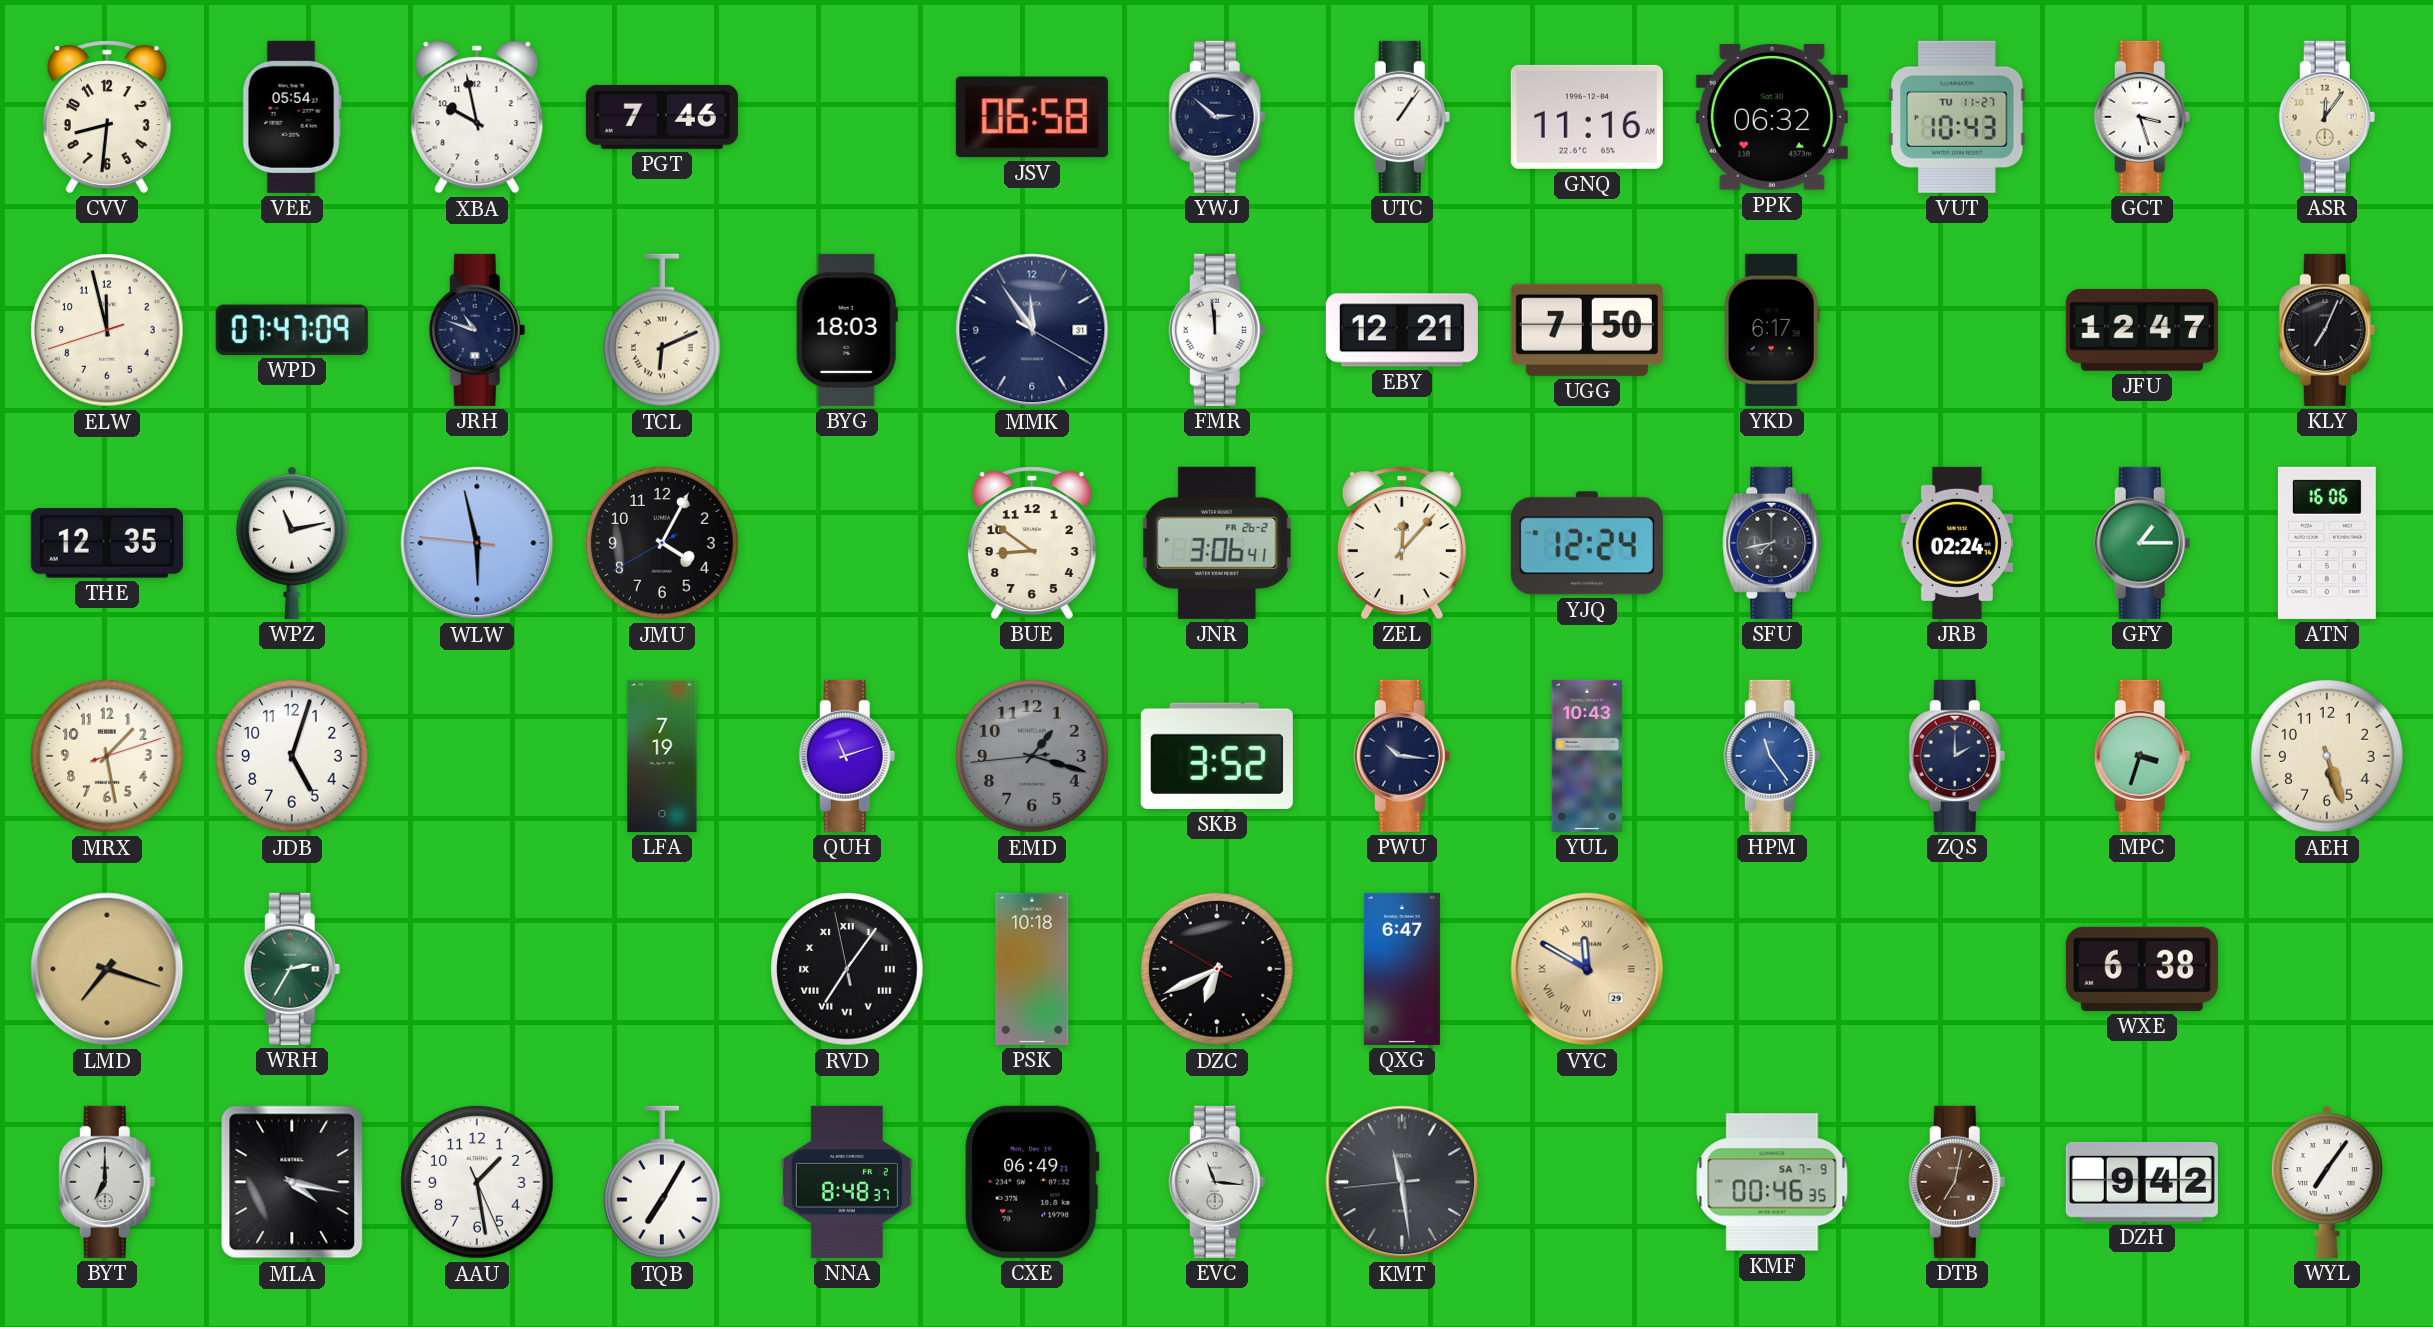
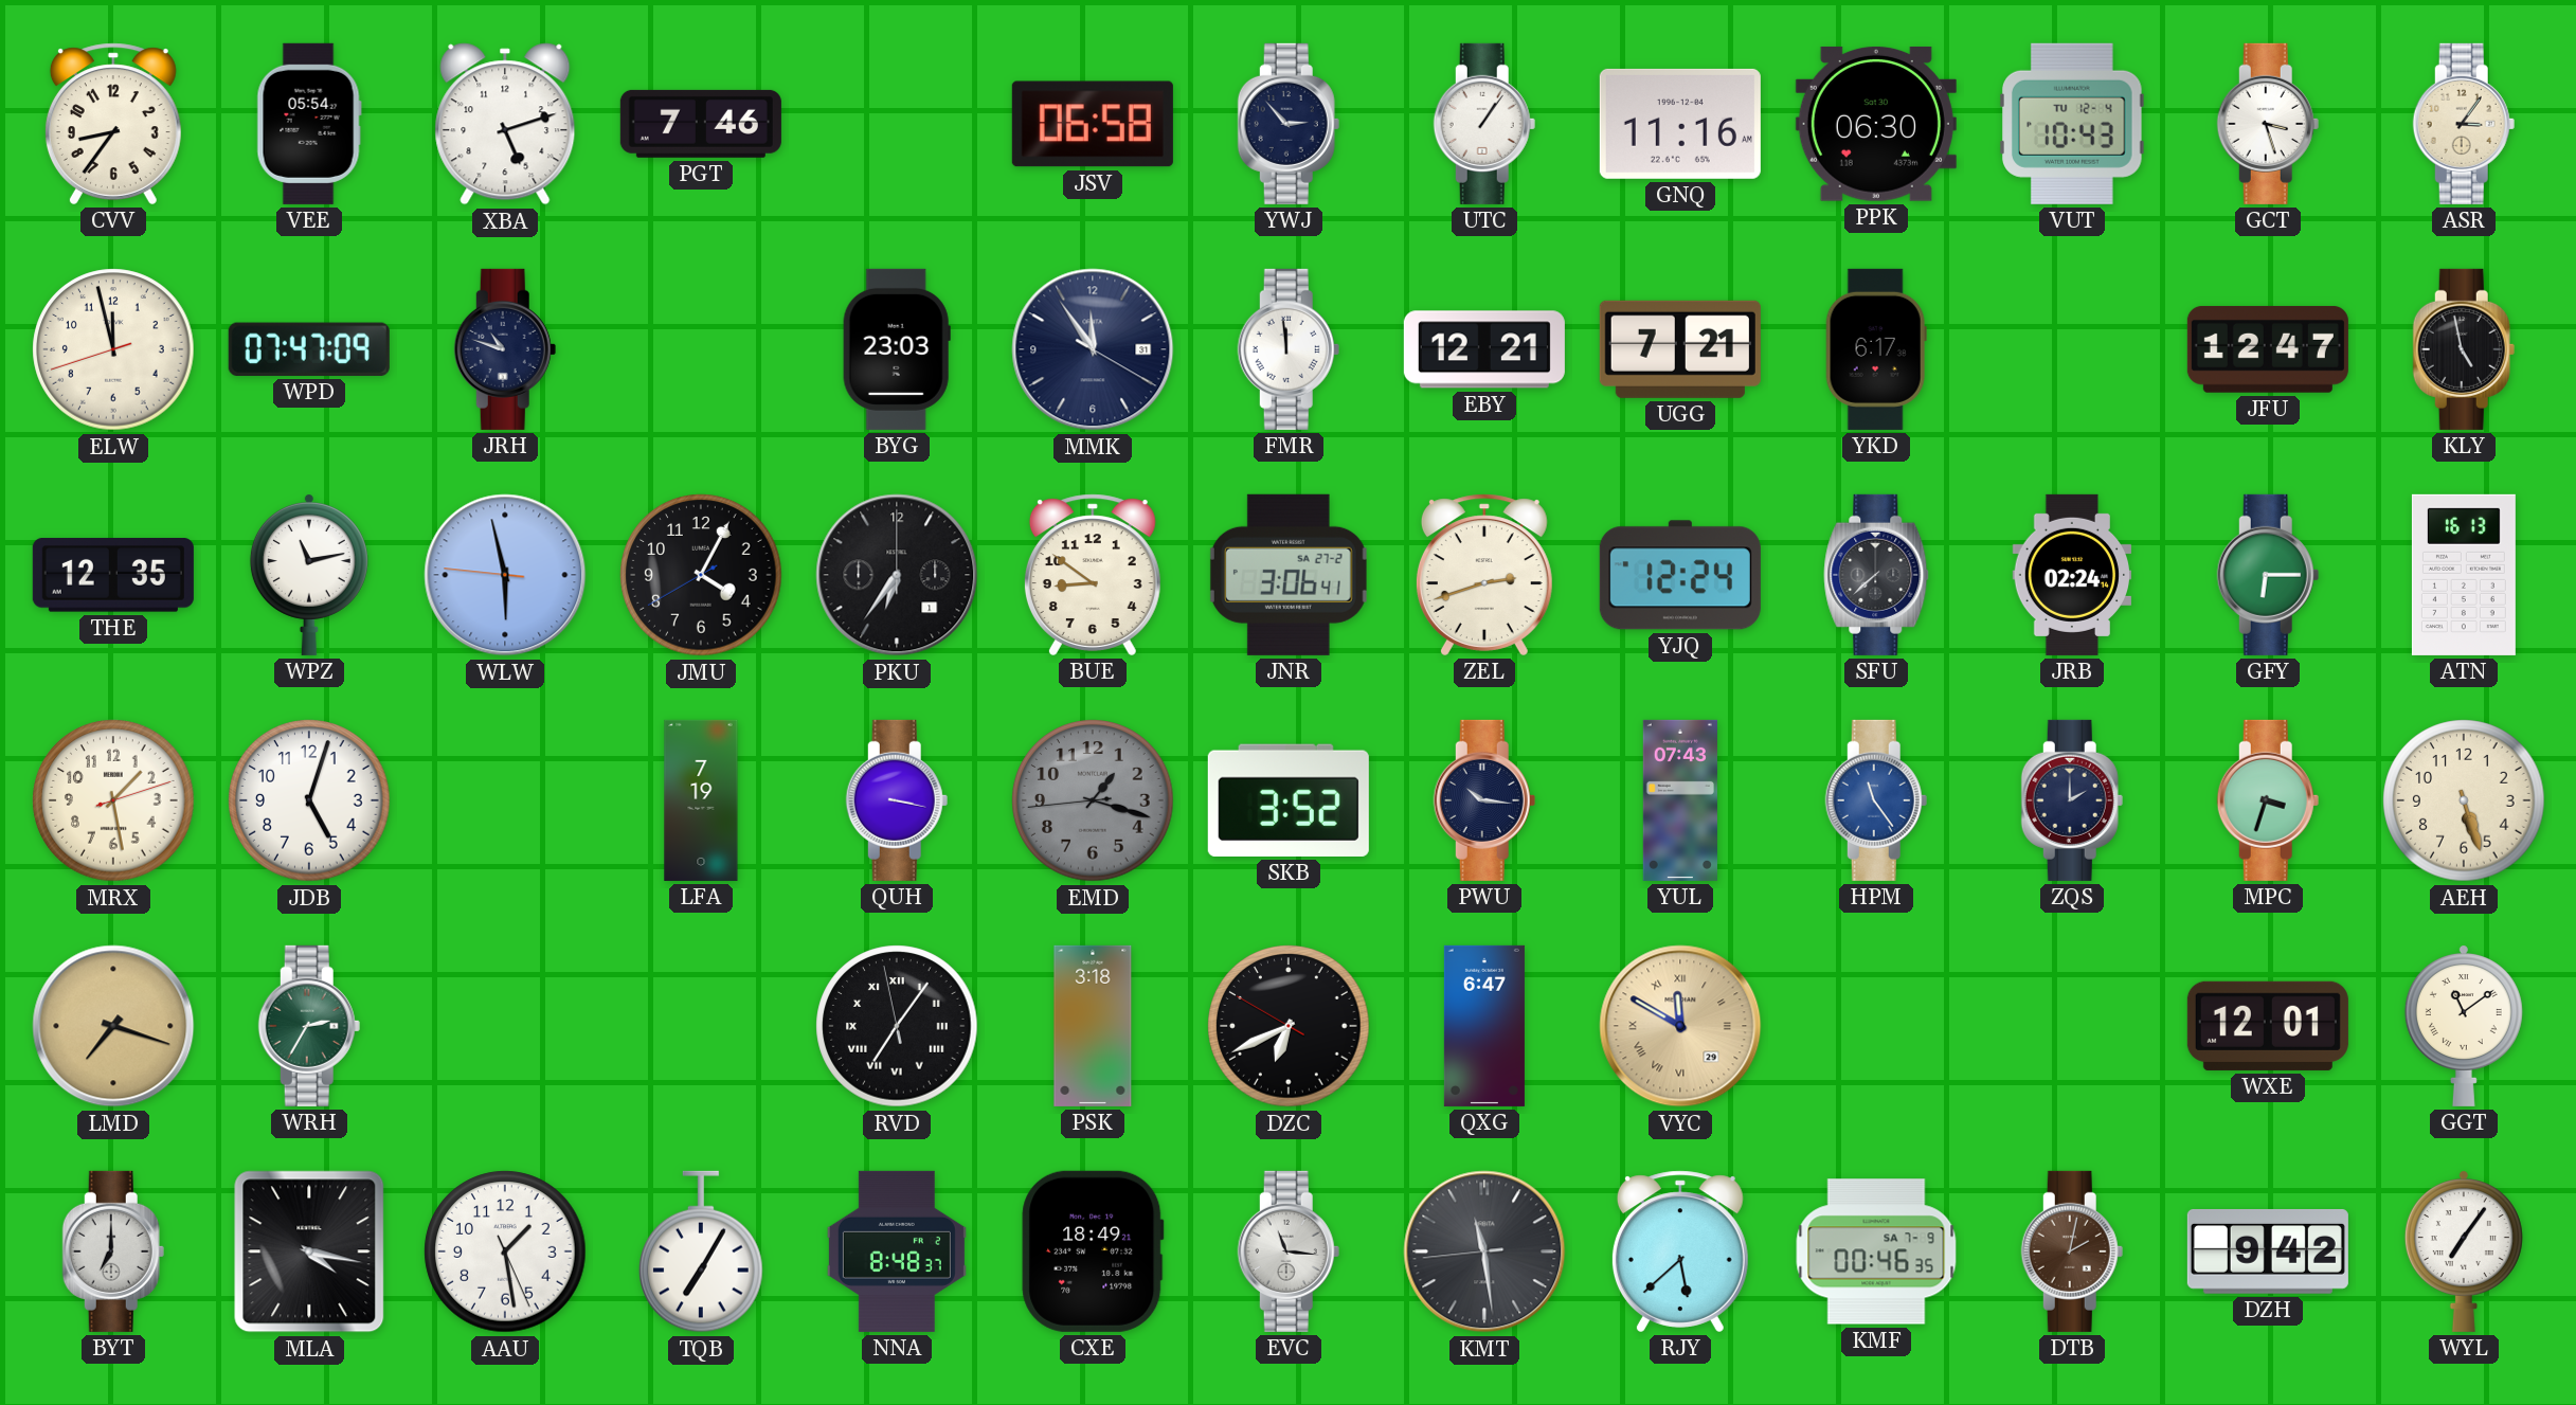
CVV: 8:31 -> 8:36
XBA: 9:58 -> 5:12
YWJ: 2:52 -> 2:53
PPK: 06:32 -> 06:30
VUT date: TU 11-27 -> TU 12-4
ASR: 12:06 -> 3:06
TCL: 6:11 -> none
BYG: 18:03 -> 23:03
UGG: 7:50 -> 7:21
KLY: 7:04 -> 4:58
PKU: none -> 6:36
JNR date: FR 26-2 -> SA 27-2
ZEL: 12:07 -> 2:42
SFU: 7:43 -> 7:38
GFY: 1:15 -> 6:15
ATN: 16:06 -> 16:13
QUH: 11:12 -> 3:17
YUL: 10:43 -> 07:43
PSK: 10:18 -> 3:18
WXE: 6:38 -> 12:01
GGT: none -> 11:09
CXE: 06:49 -> 18:49
RJY: none -> 5:38
DTB: 7:02 -> 2:02
